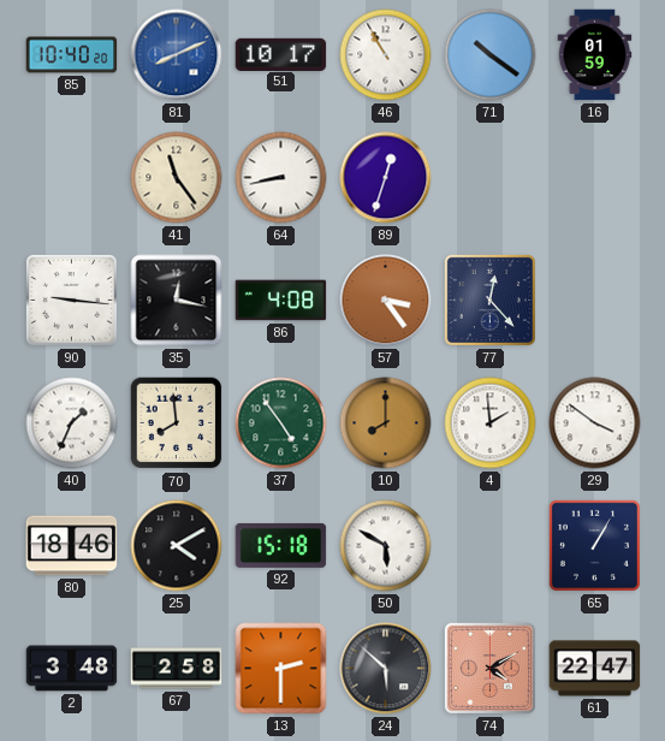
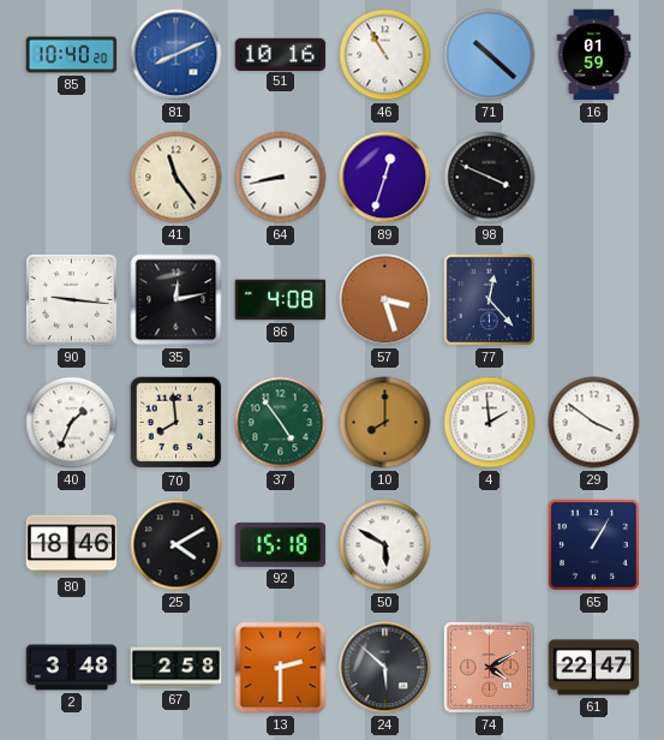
51: 10:17 -> 10:16
71: 10:21 -> 10:22
98: none -> 3:49
35: 12:17 -> 12:13
57: 3:24 -> 3:27
